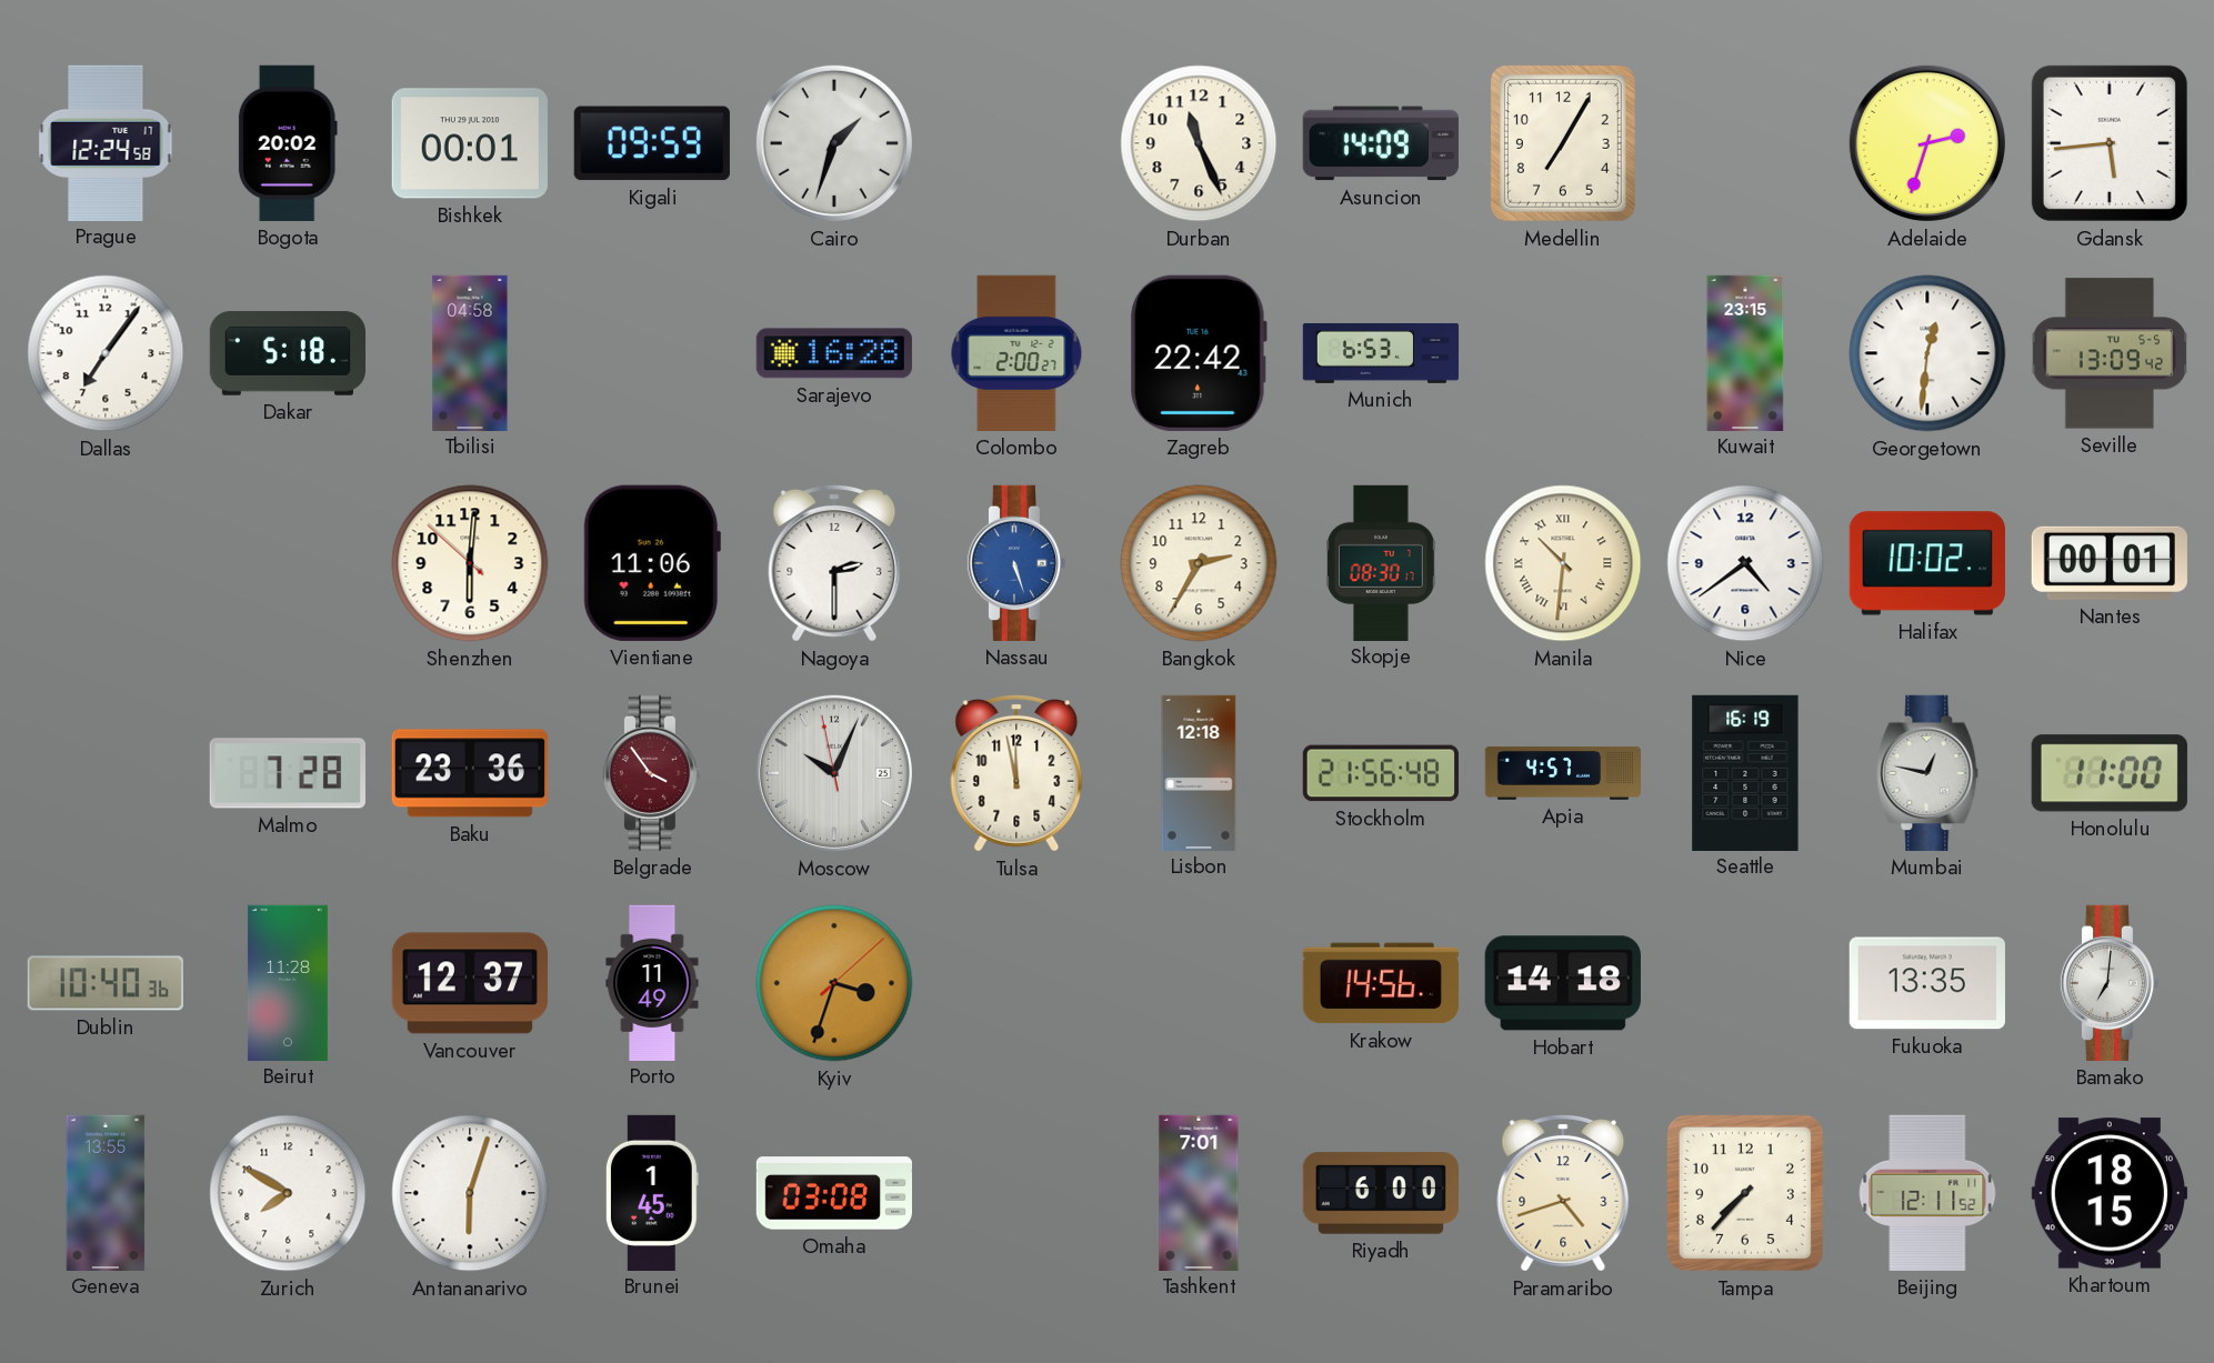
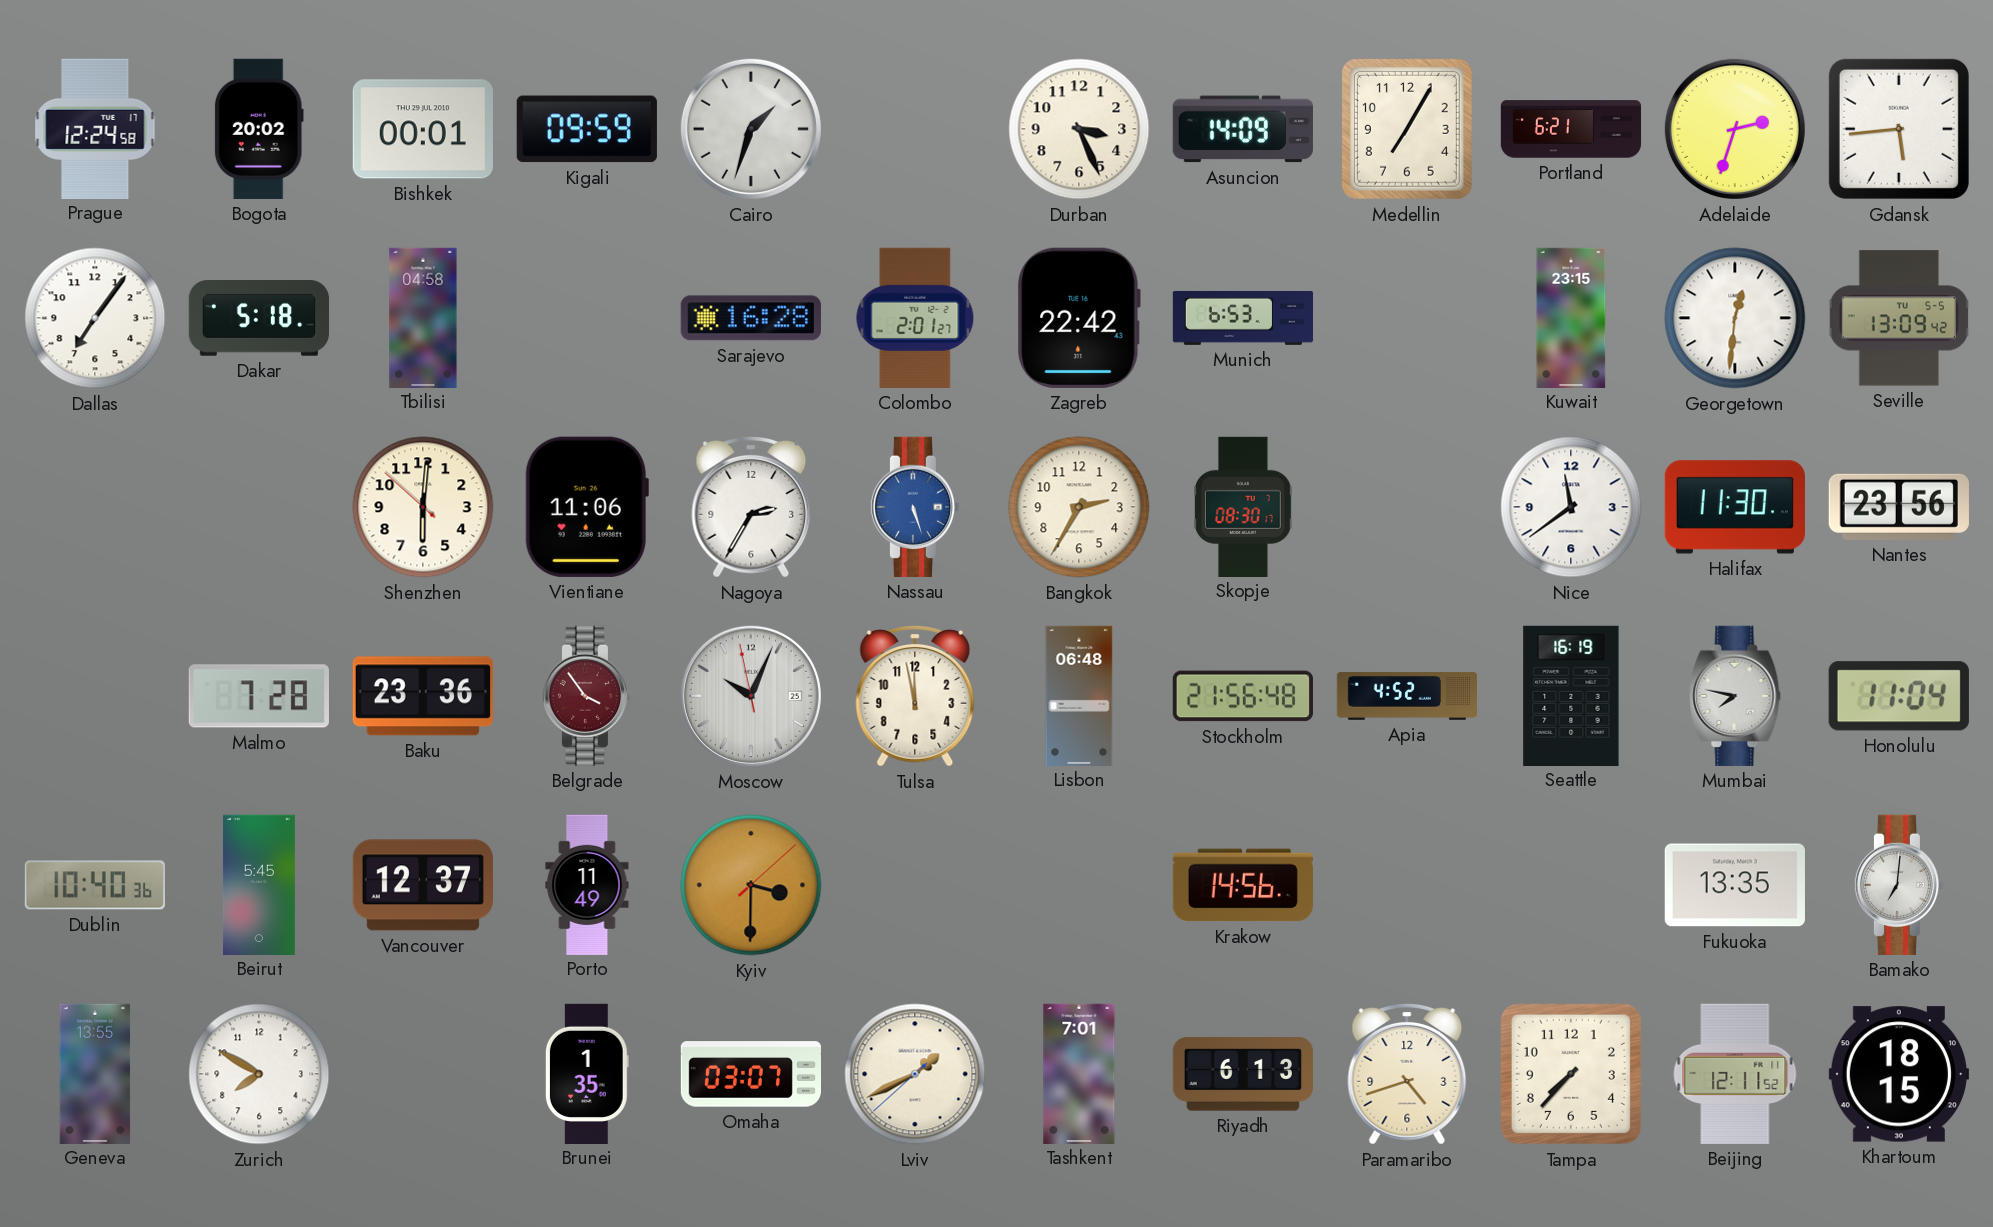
Durban: 11:26 -> 3:26
Portland: none -> 6:21
Colombo: 2:00 -> 2:01
Nagoya: 2:30 -> 2:35
Manila: 10:31 -> none
Nice: 4:39 -> 11:39
Halifax: 10:02 -> 11:30
Nantes: 00:01 -> 23:56
Lisbon: 12:18 -> 06:48
Apia: 4:57 -> 4:52
Mumbai: 12:47 -> 7:47
Honolulu: 11:00 -> 11:04
Beirut: 11:28 -> 5:45
Kyiv: 3:33 -> 3:30
Hobart: 14:18 -> none
Antananarivo: 6:03 -> none
Brunei: 1:45 -> 1:35
Omaha: 03:08 -> 03:07
Lviv: none -> 1:40
Riyadh: 6:00 -> 6:13
